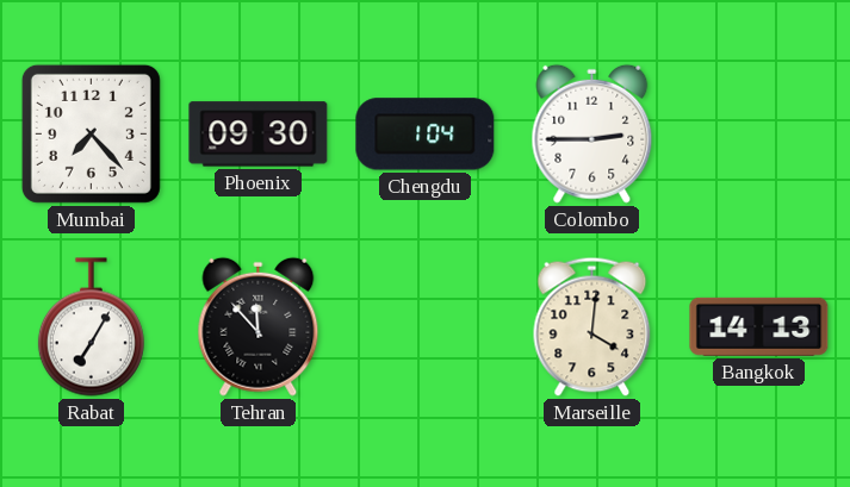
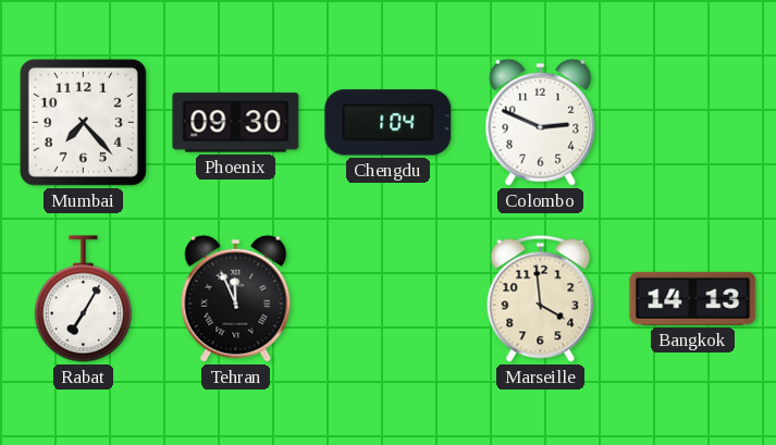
Colombo: 2:45 -> 2:49
Tehran: 11:53 -> 11:56
Marseille: 4:01 -> 3:59
